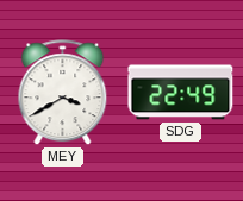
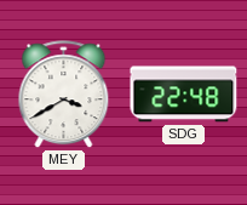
SDG: 22:49 -> 22:48
